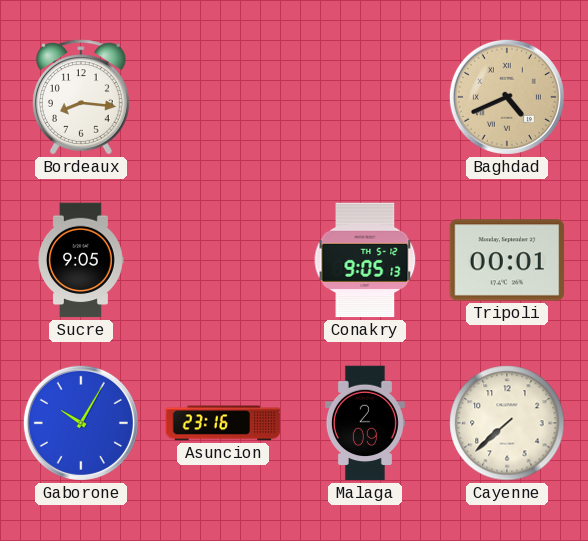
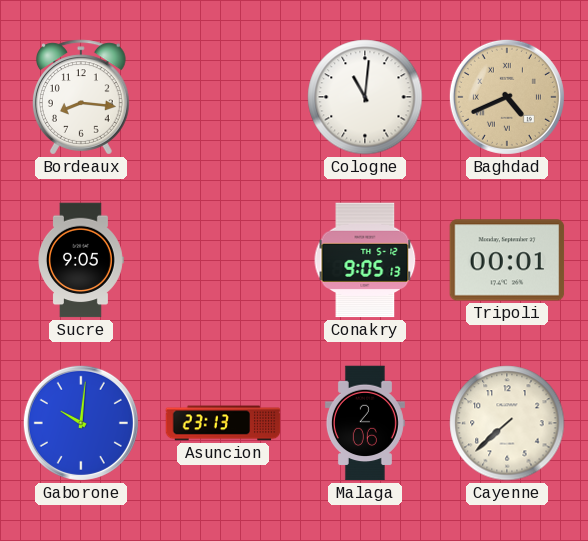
Cologne: none -> 11:01
Gaborone: 10:05 -> 10:01
Asuncion: 23:16 -> 23:13
Malaga: 2:09 -> 2:06
